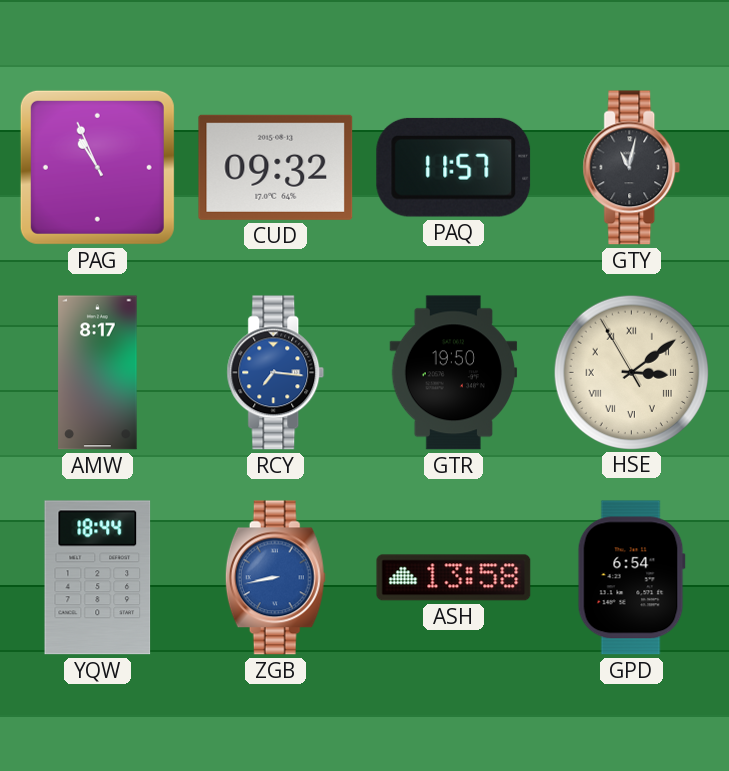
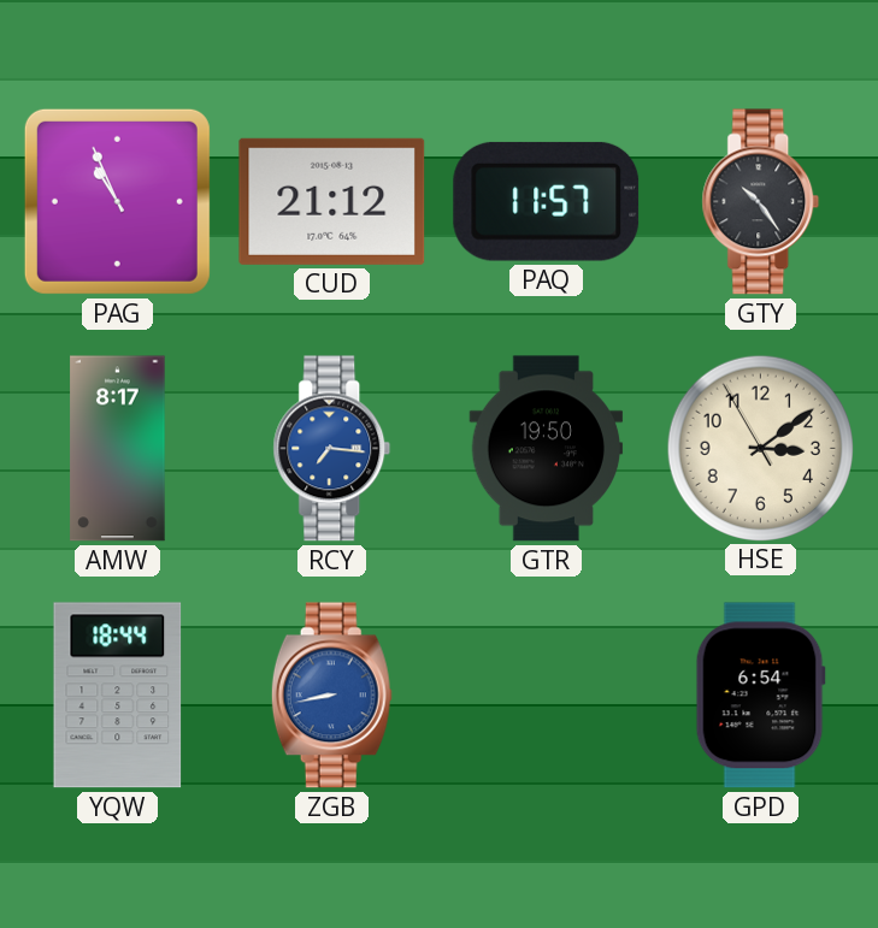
CUD: 09:32 -> 21:12
GTY: 11:02 -> 10:24
HSE numerals: Roman -> Arabic
ASH: 13:58 -> none
